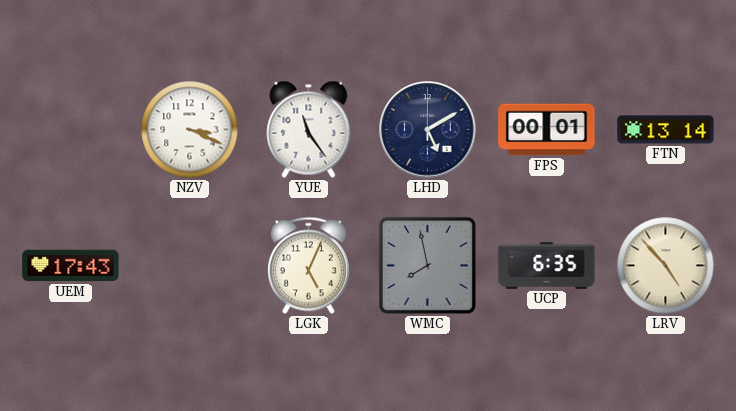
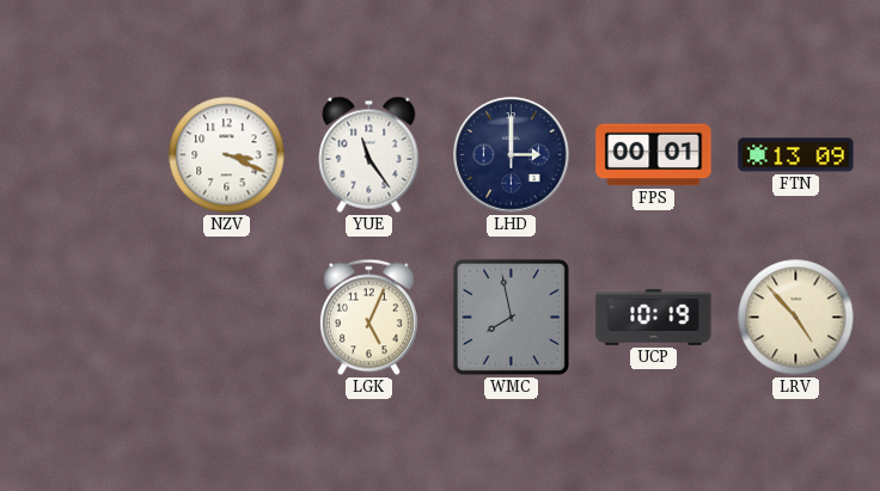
LHD: 5:10 -> 3:00
FTN: 13:14 -> 13:09
UEM: 17:43 -> none
UCP: 6:35 -> 10:19
